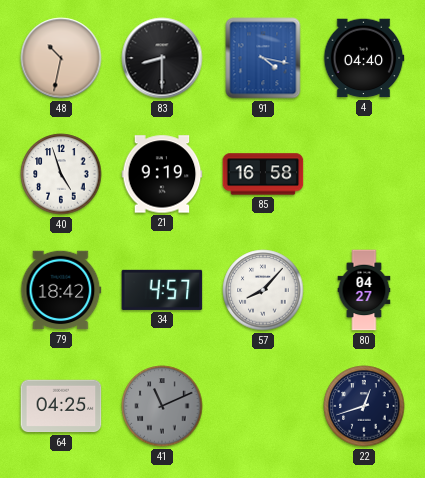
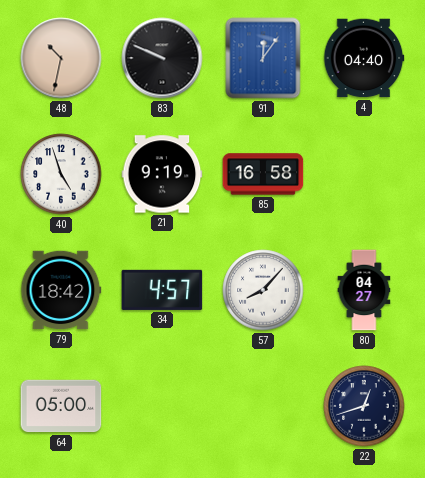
83: 8:30 -> 9:49
91: 4:17 -> 12:06
64: 04:25 -> 05:00
41: 11:11 -> none
